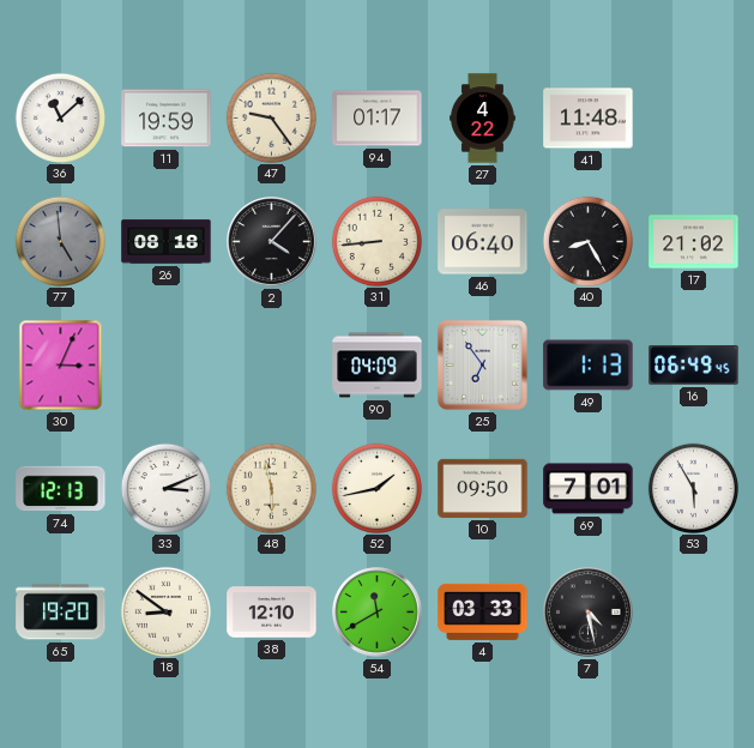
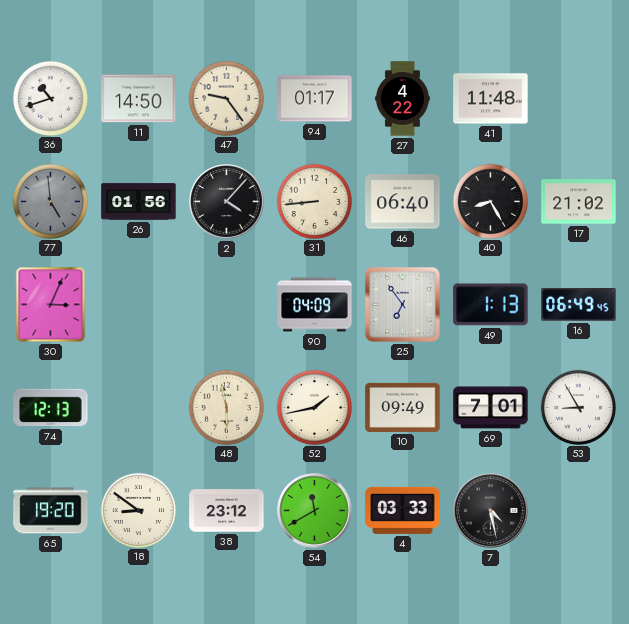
36: 11:08 -> 10:42
11: 19:59 -> 14:50
26: 08:18 -> 01:56
33: 3:11 -> none
10: 09:50 -> 09:49
53: 5:55 -> 8:55
38: 12:10 -> 23:12
